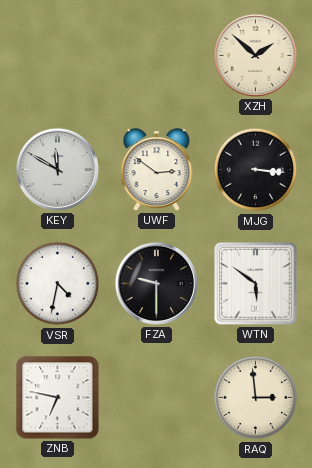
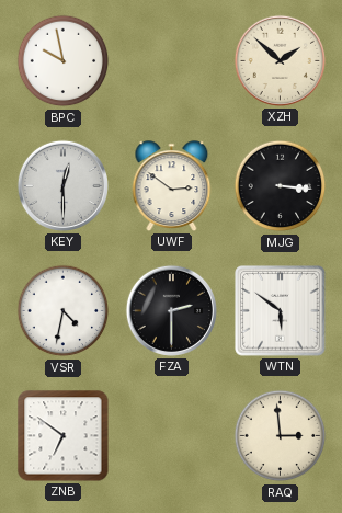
BPC: none -> 9:58
KEY: 11:50 -> 12:30
FZA: 9:30 -> 2:30
ZNB: 6:47 -> 6:51
